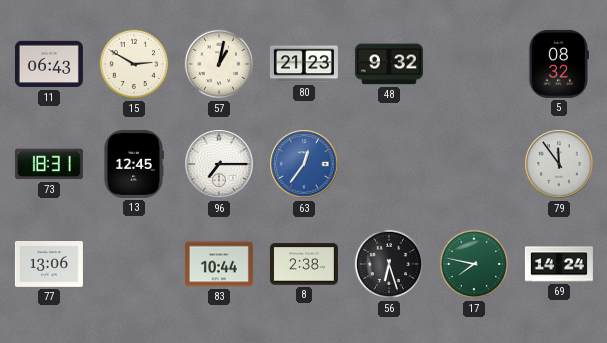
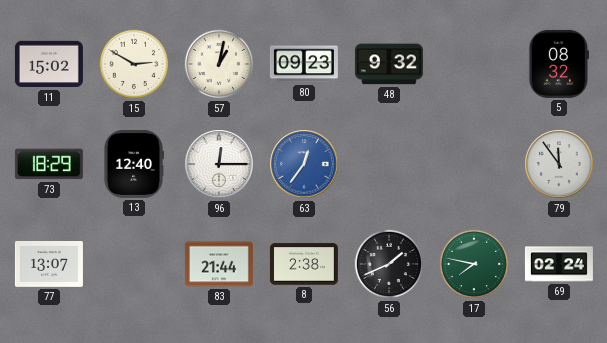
11: 06:43 -> 15:02
80: 21:23 -> 09:23
73: 18:31 -> 18:29
13: 12:45 -> 12:40
96: 7:15 -> 12:15
77: 13:06 -> 13:07
83: 10:44 -> 21:44
56: 6:27 -> 1:41
69: 14:24 -> 02:24
